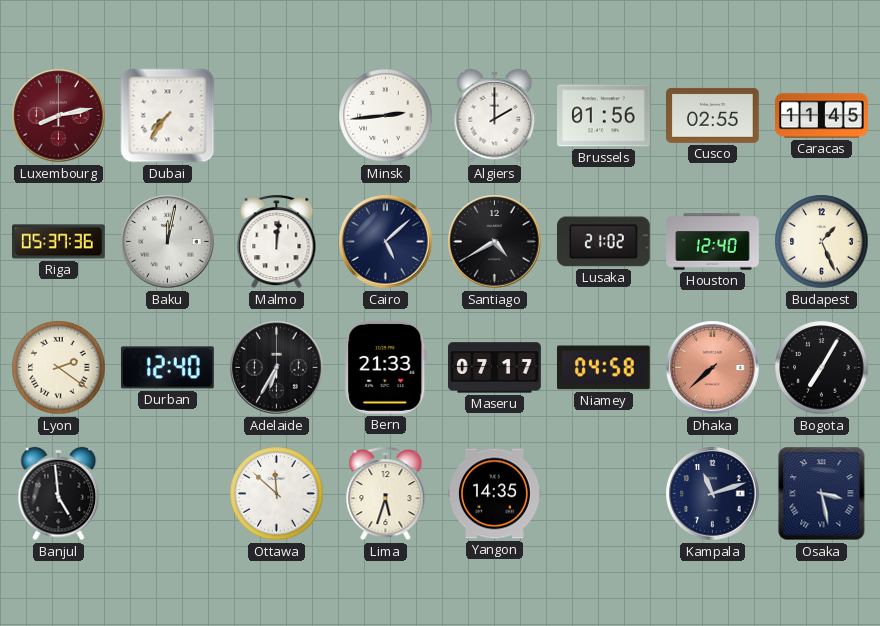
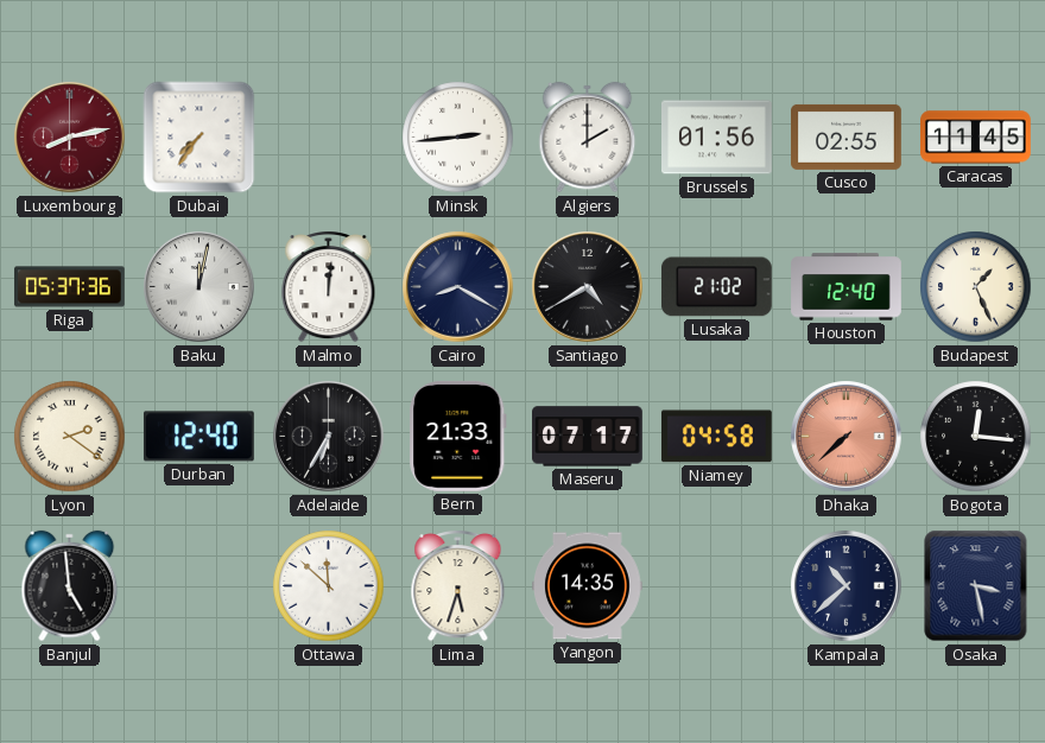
Cairo: 5:08 -> 8:20
Bogota: 7:05 -> 12:16
Kampala: 11:12 -> 10:38
